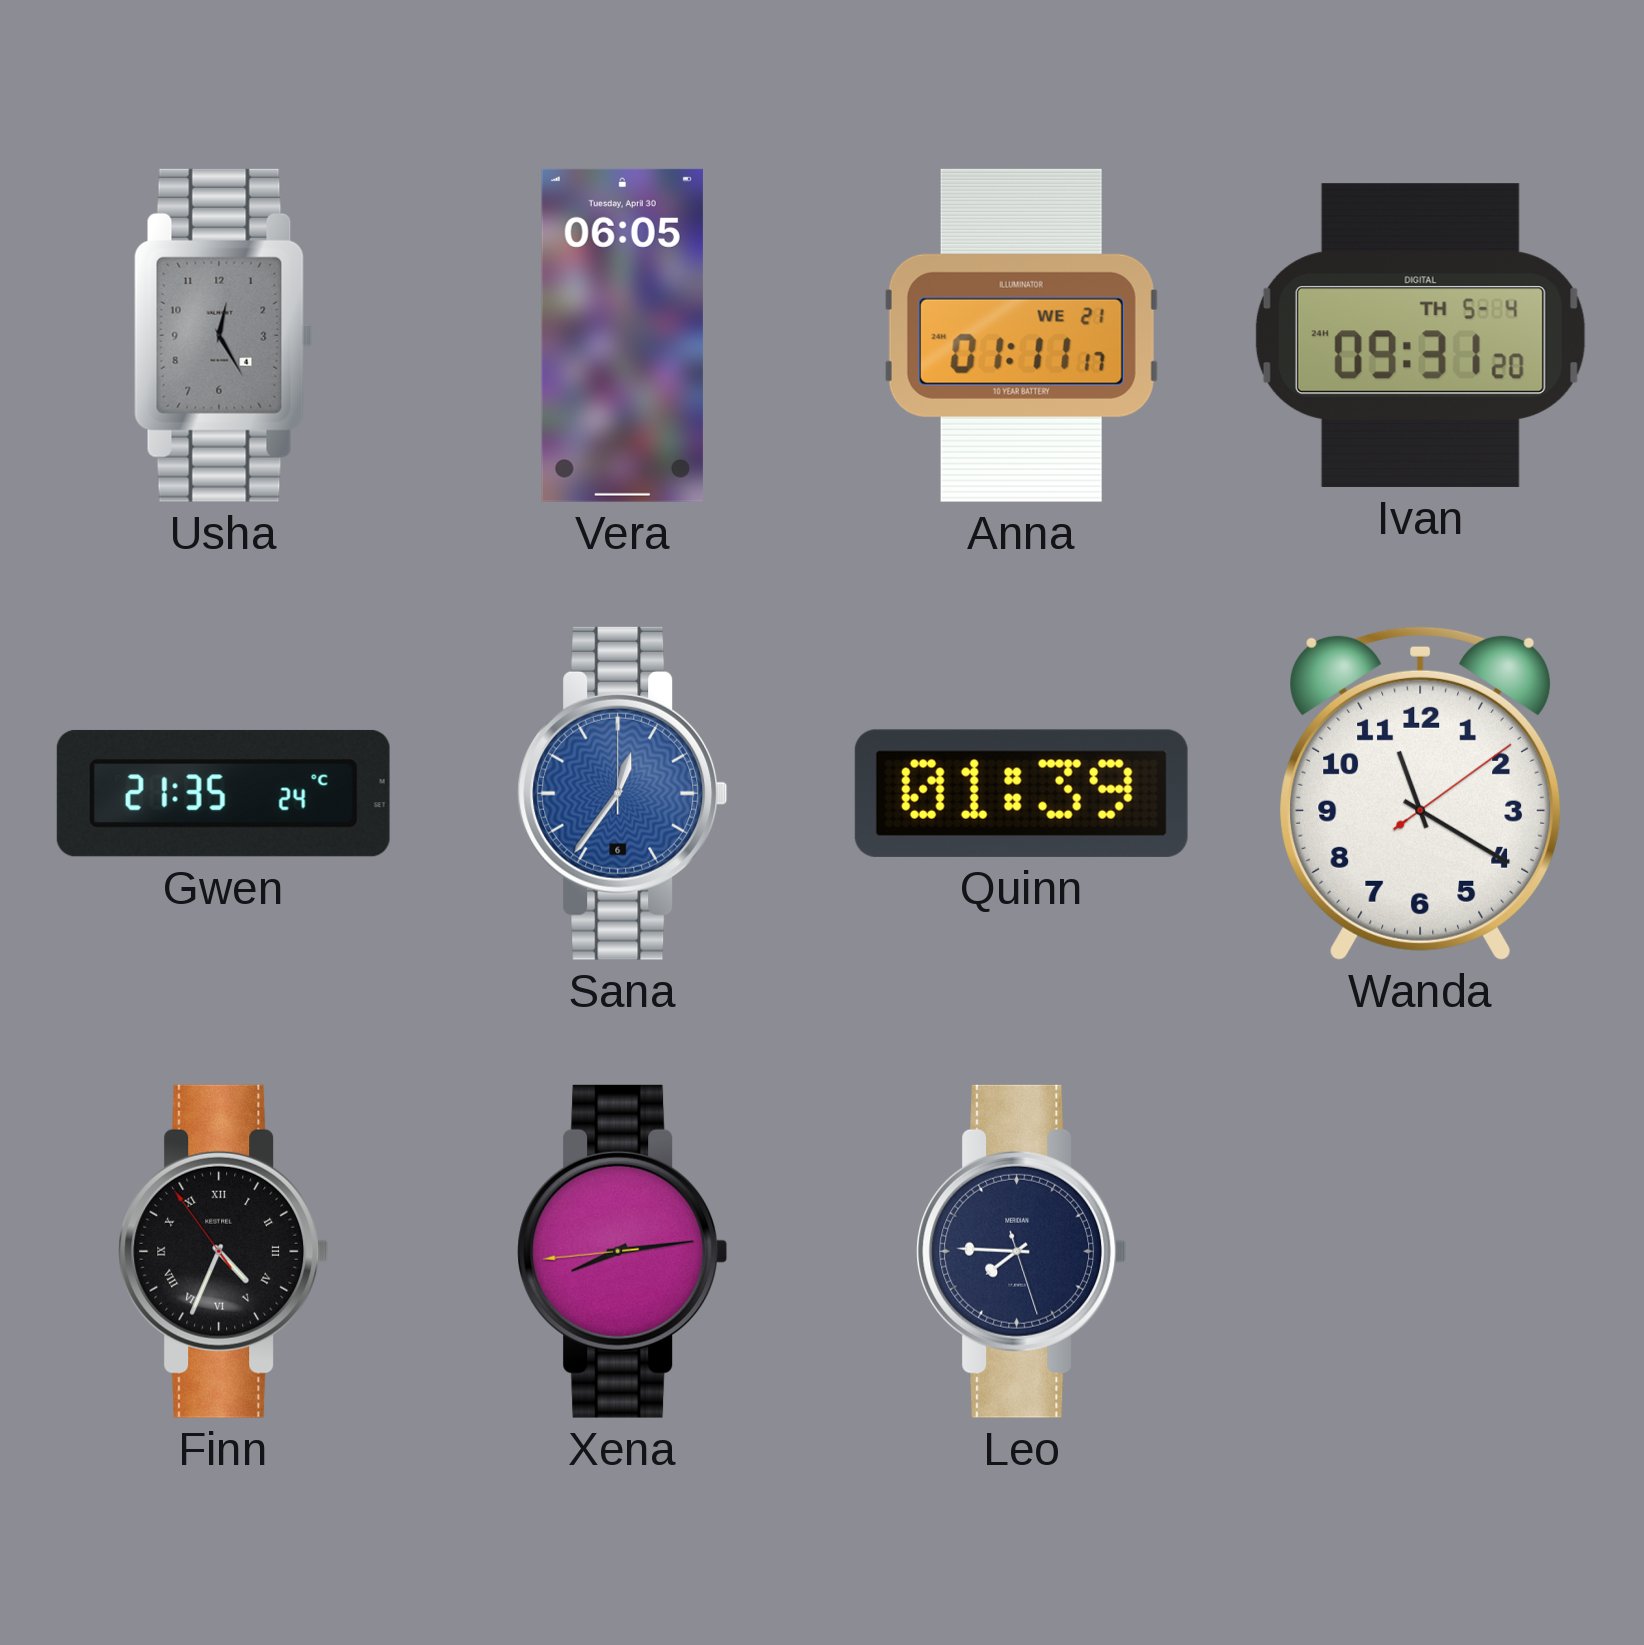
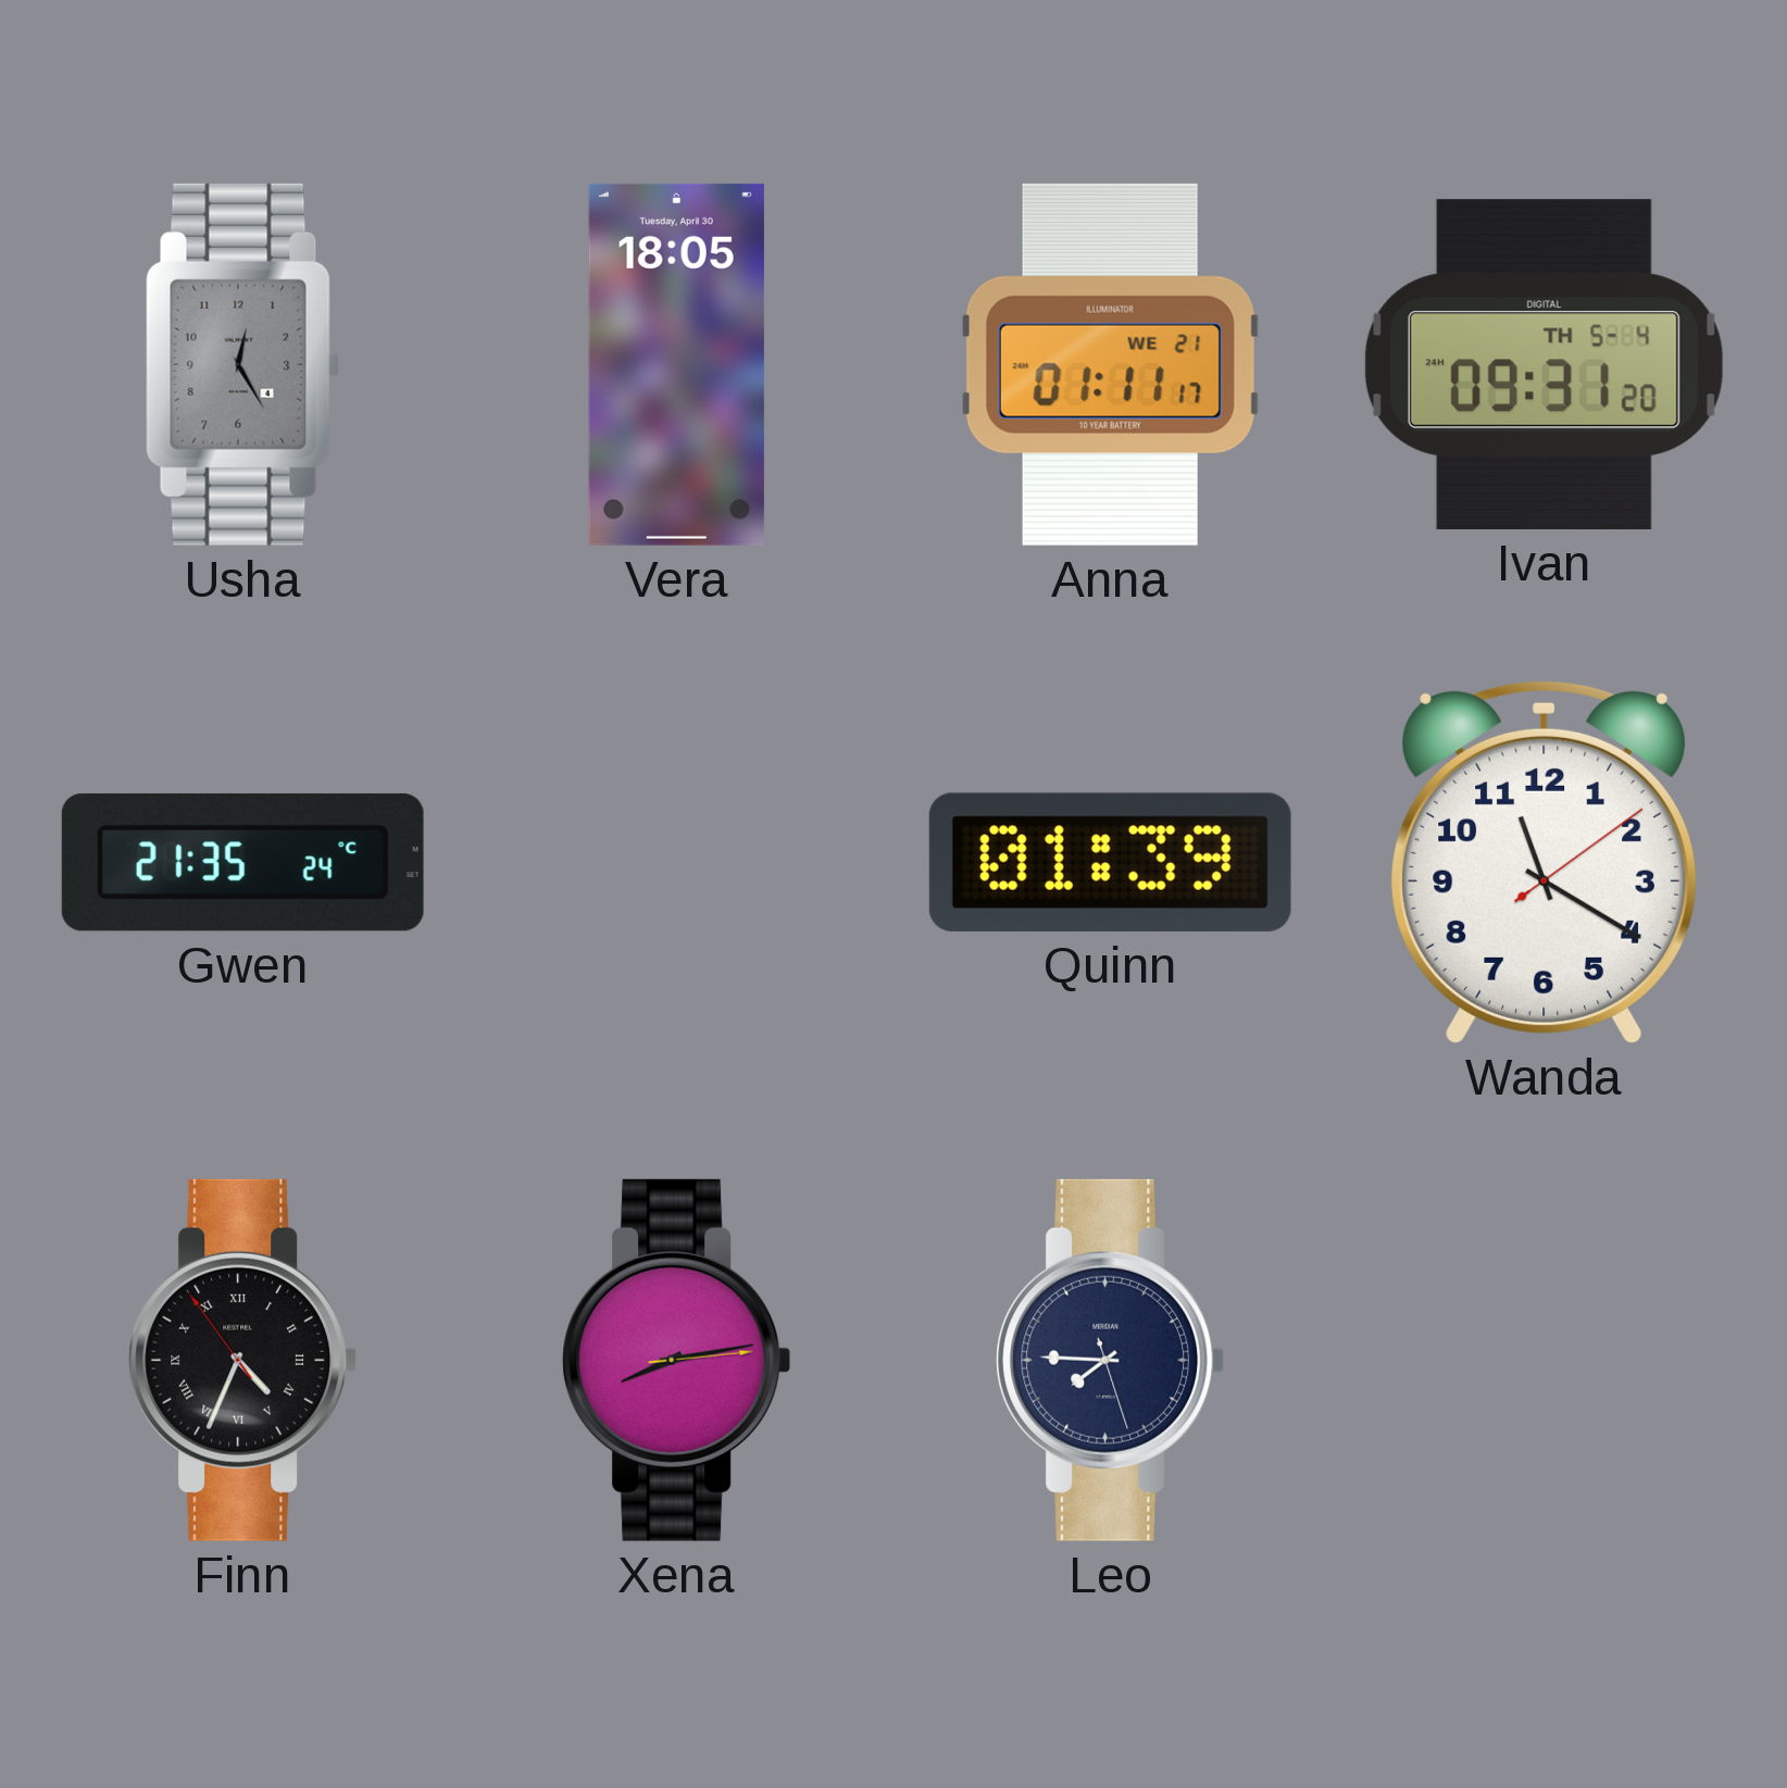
Vera: 06:05 -> 18:05
Sana: 12:36 -> none
Xena: 8:13:44 -> 8:13:14
